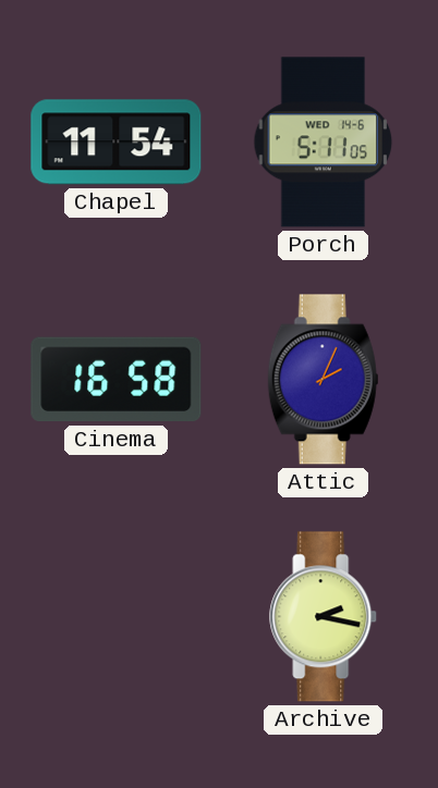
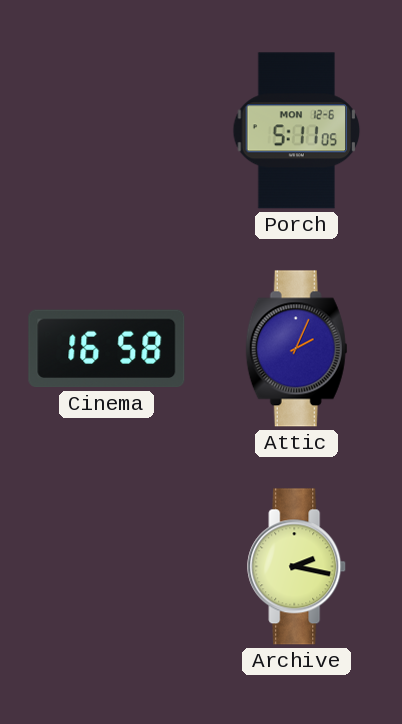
Chapel: 11:54 -> none
Porch date: WED 14-6 -> MON 12-6
